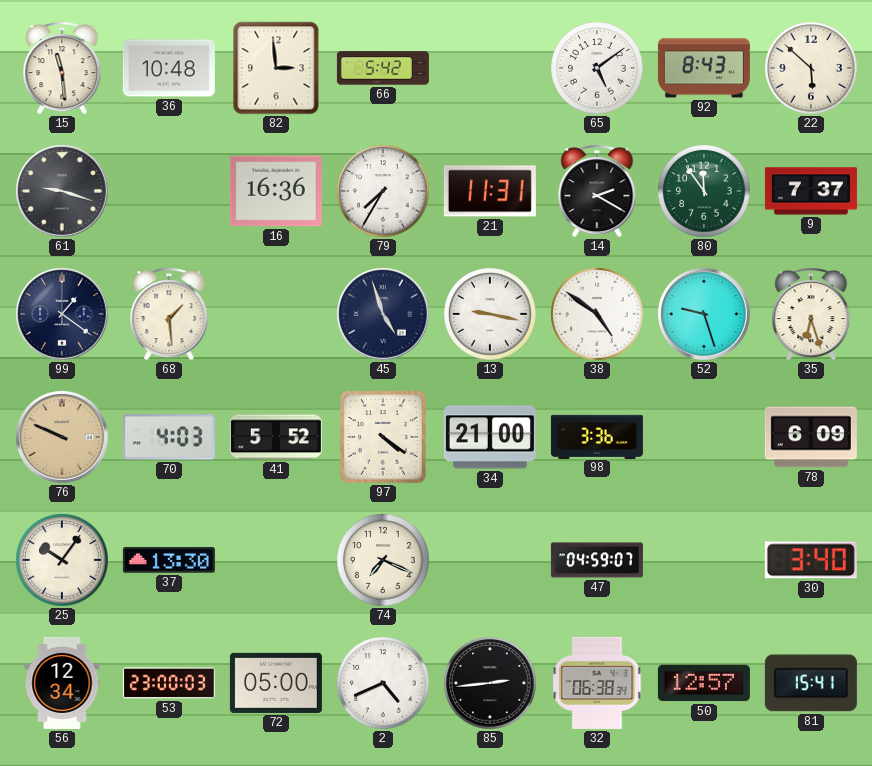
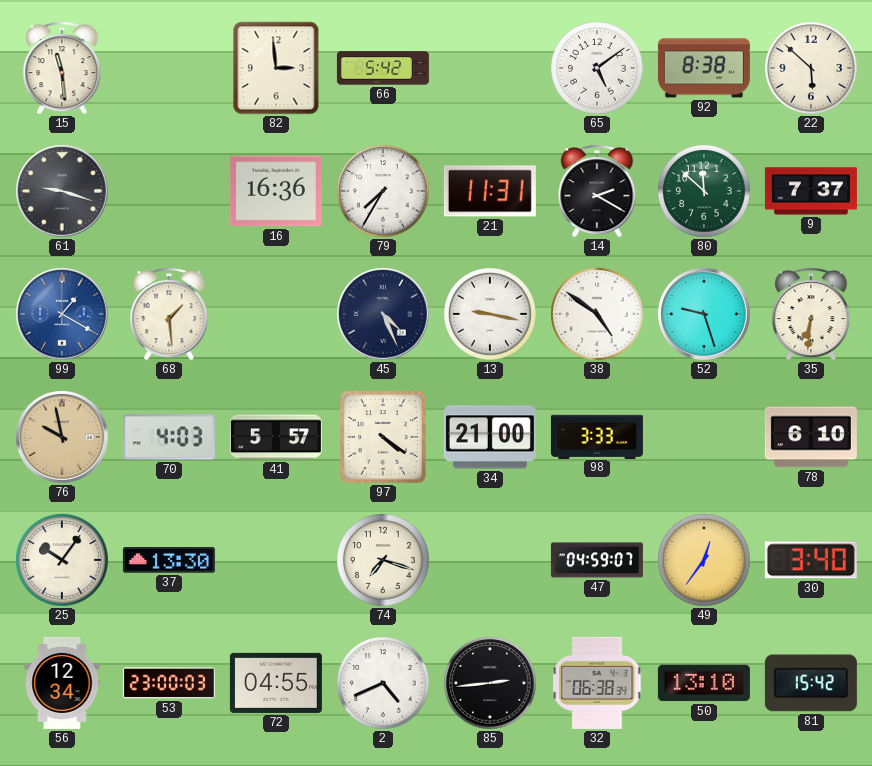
36: 10:48 -> none
92: 8:43 -> 8:38
80: 11:54 -> 11:52
99: 1:21 -> 1:20
99 dial: navy -> blue
45: 4:57 -> 4:26
35: 6:27 -> 6:31
76: 9:49 -> 9:58
41: 5:52 -> 5:57
98: 3:36 -> 3:33
78: 6:09 -> 6:10
74: 7:19 -> 7:18
49: none -> 12:36
72: 05:00 -> 04:55
50: 12:57 -> 13:10
81: 15:41 -> 15:42
